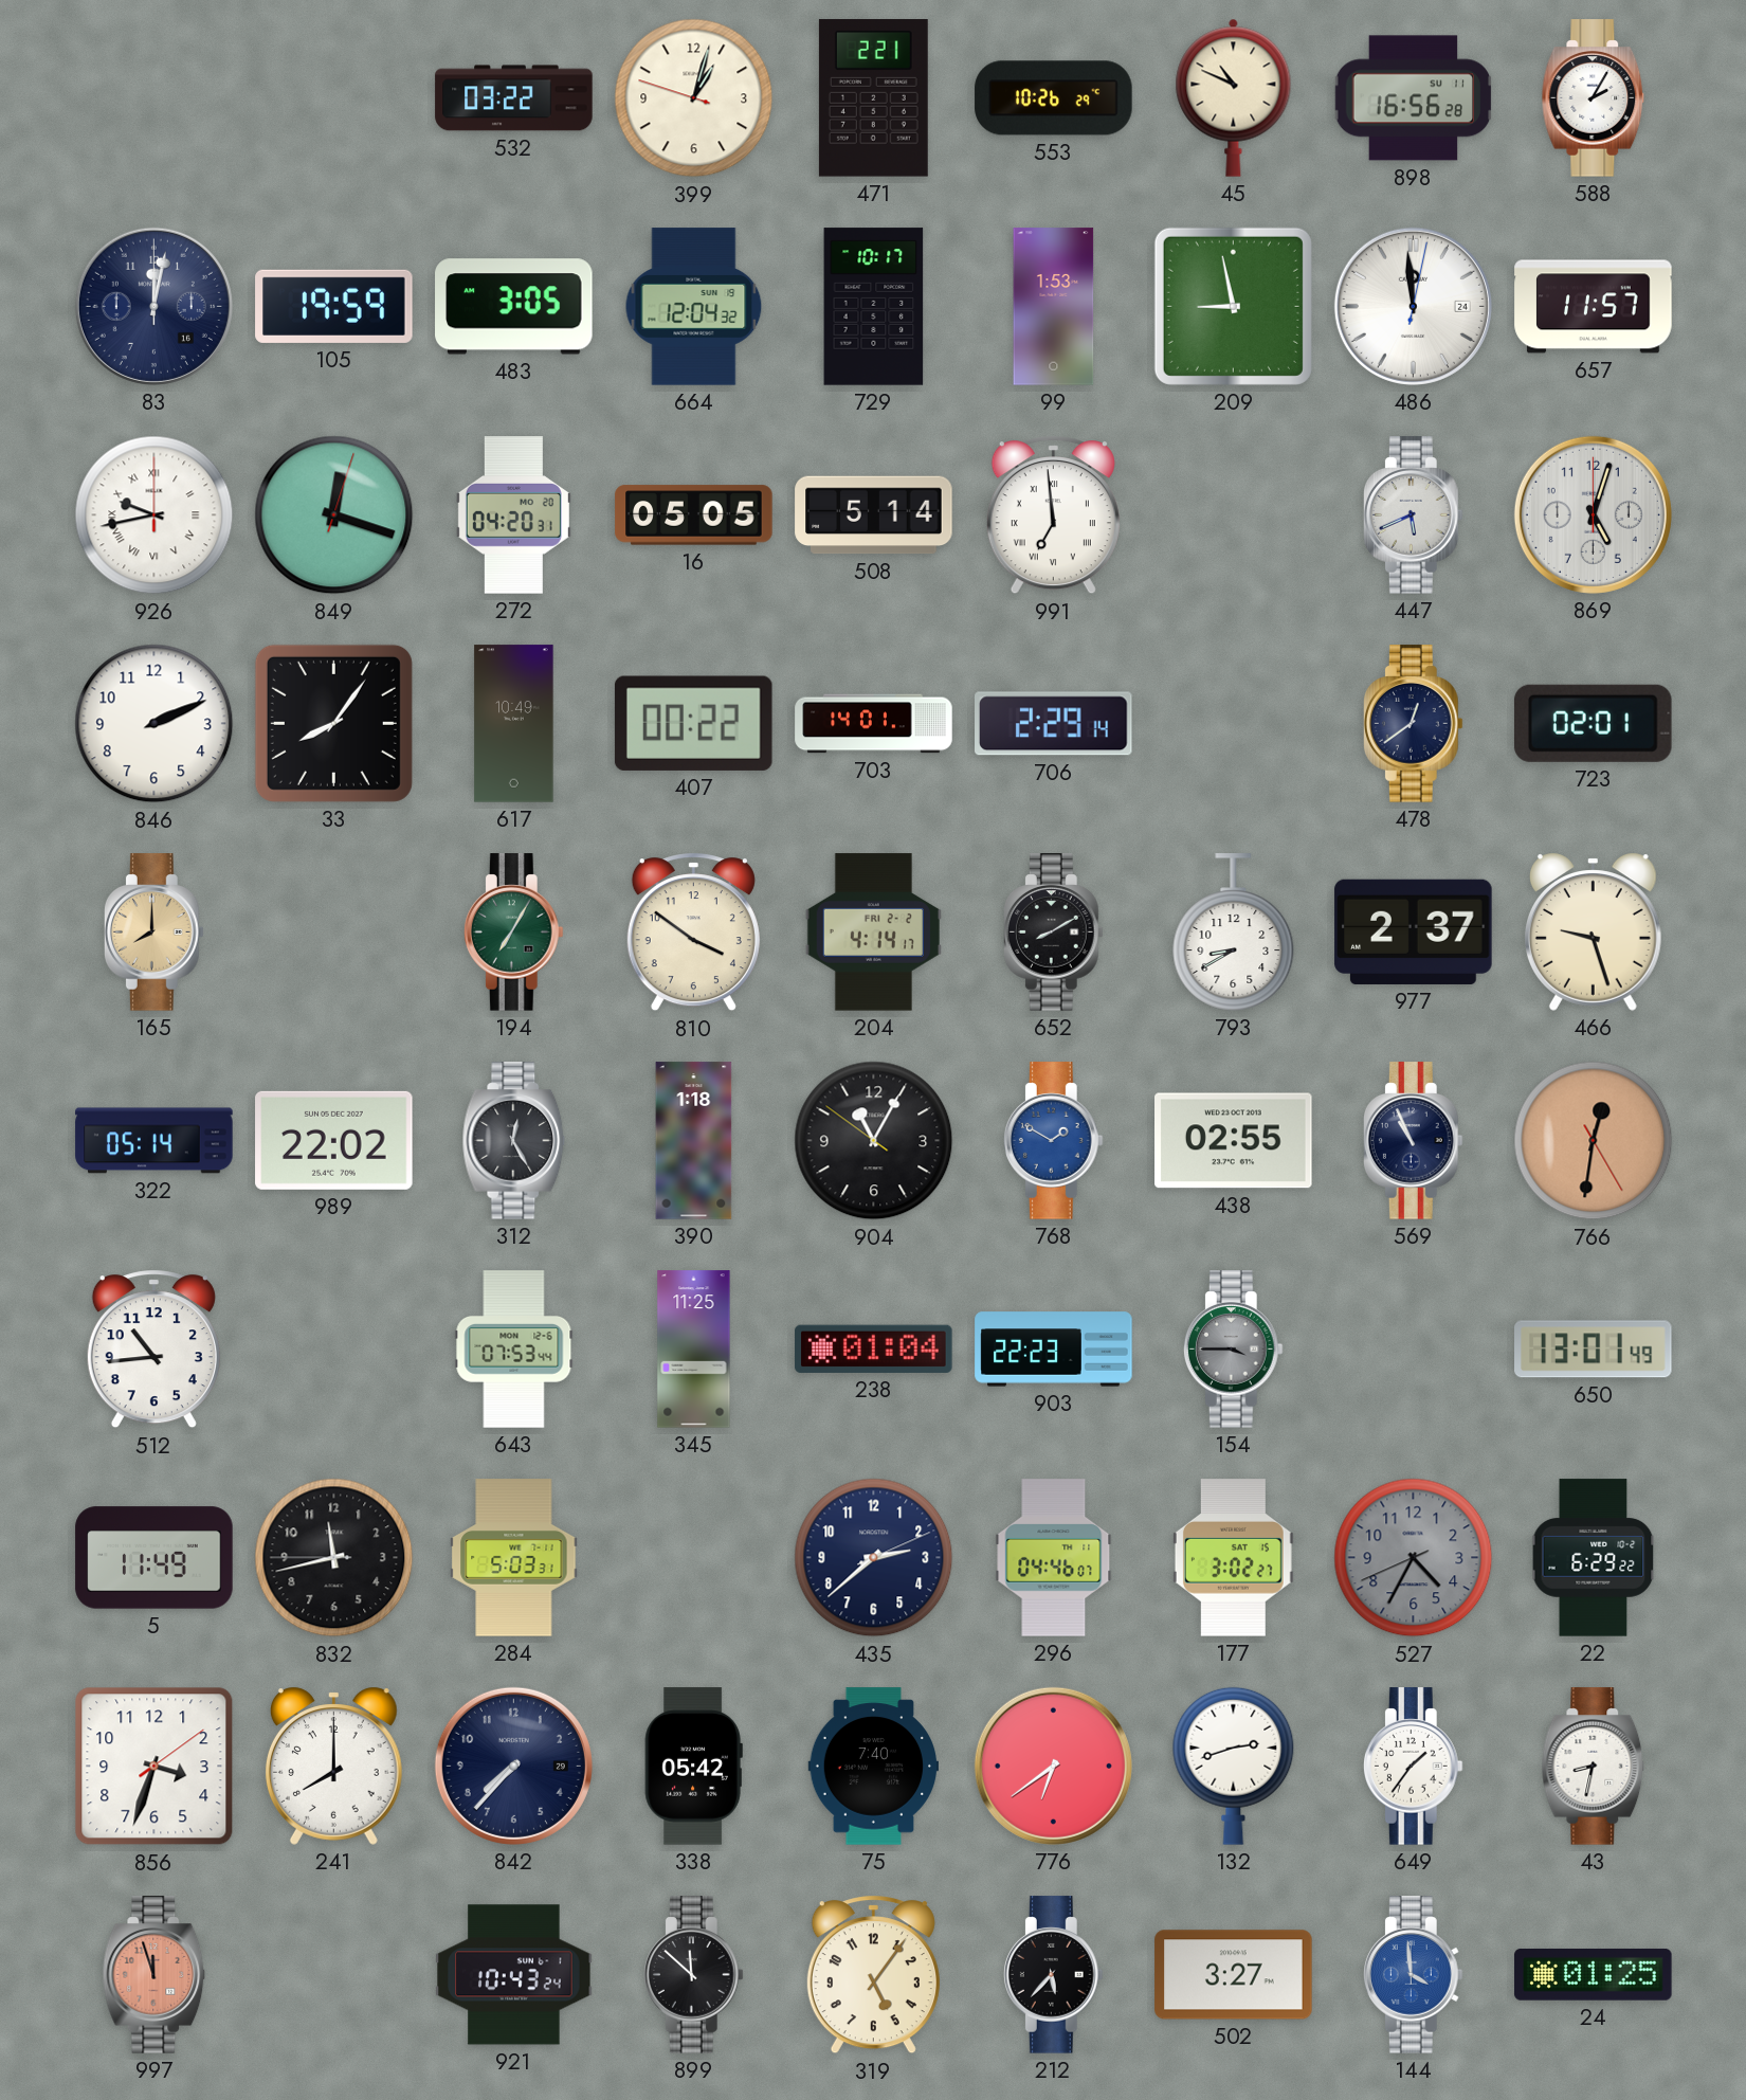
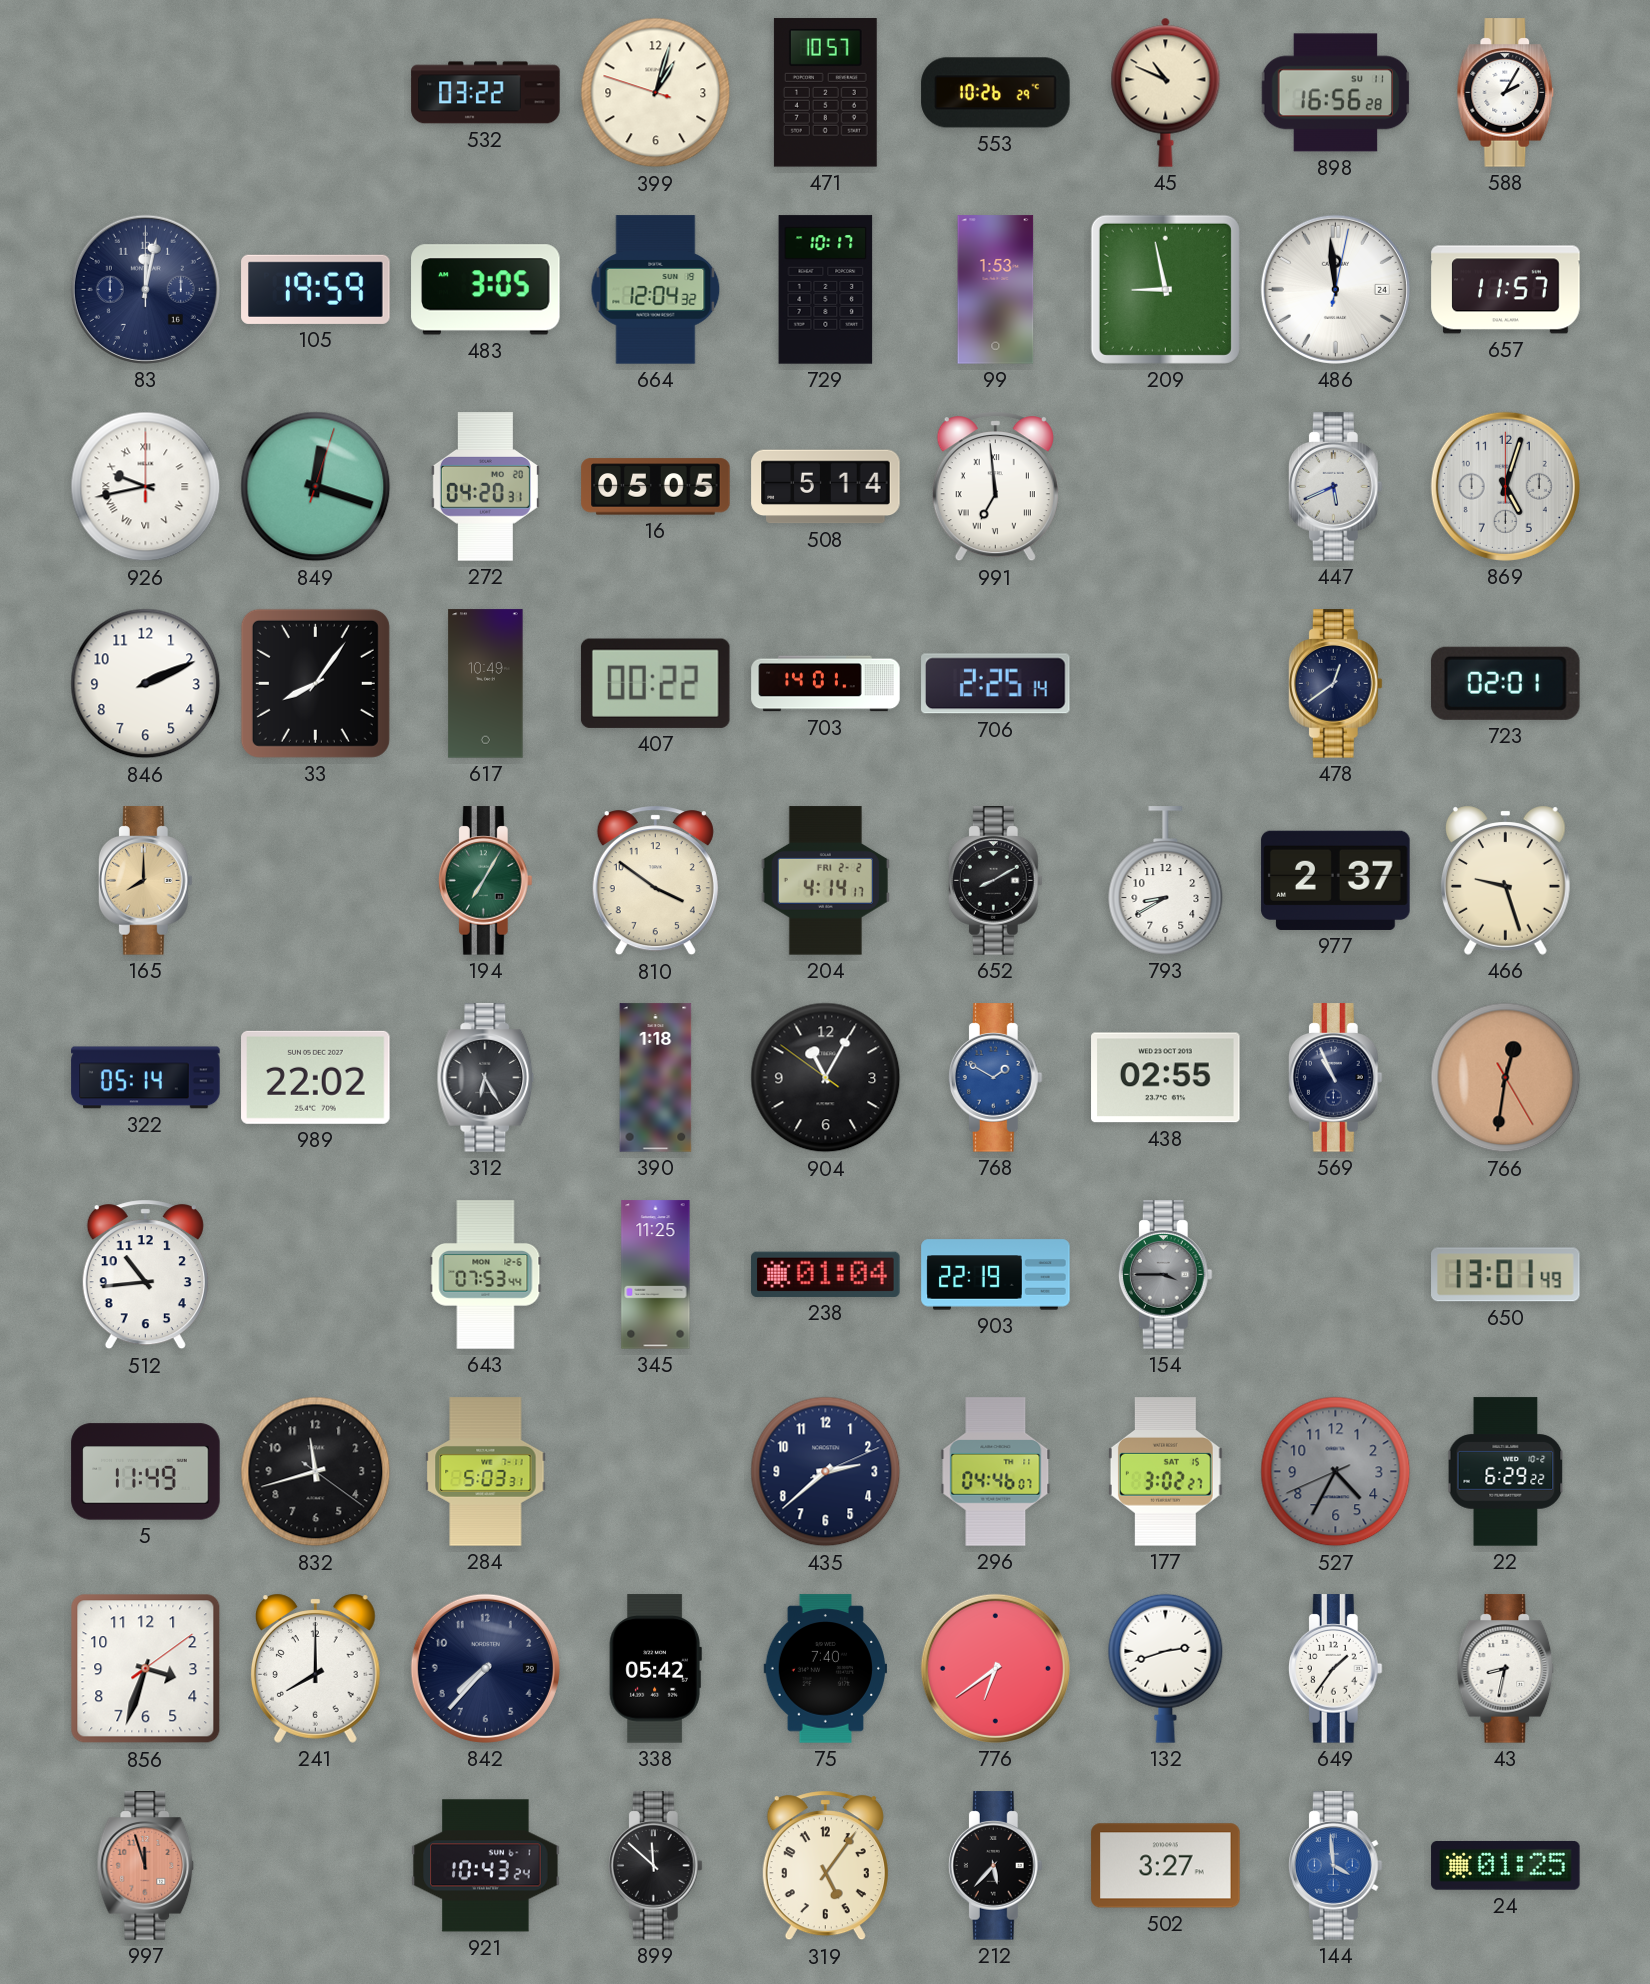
471: 2:21 -> 10:57
706: 2:29 -> 2:25
312: 12:25 -> 6:25
903: 22:23 -> 22:19
832: 11:42:45 -> 11:42:21
